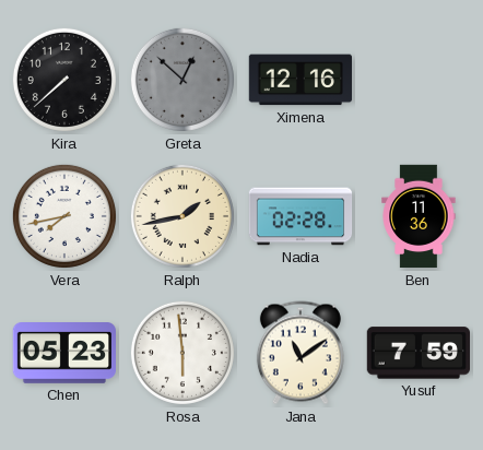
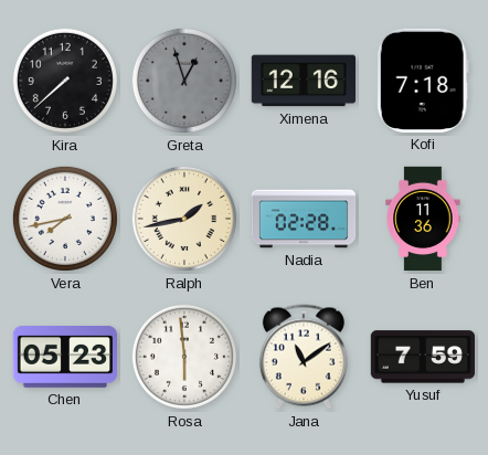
Greta: 12:52 -> 12:57
Kofi: none -> 7:18
